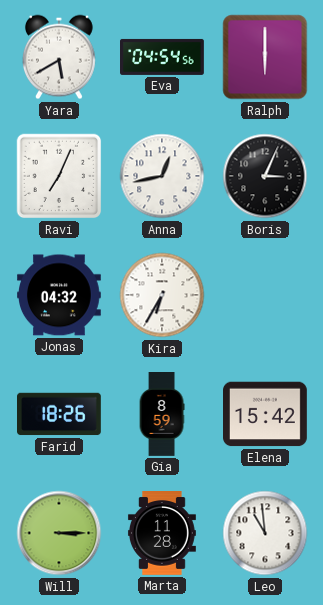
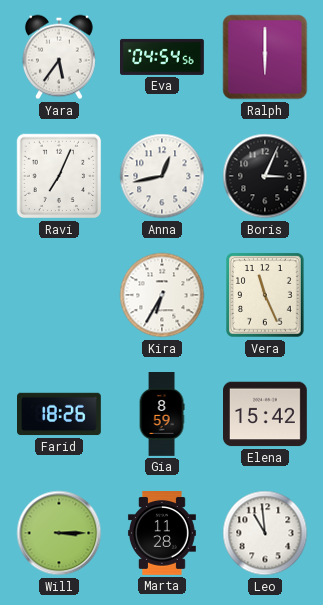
Yara: 5:40 -> 5:36
Jonas: 04:32 -> none
Vera: none -> 11:26
